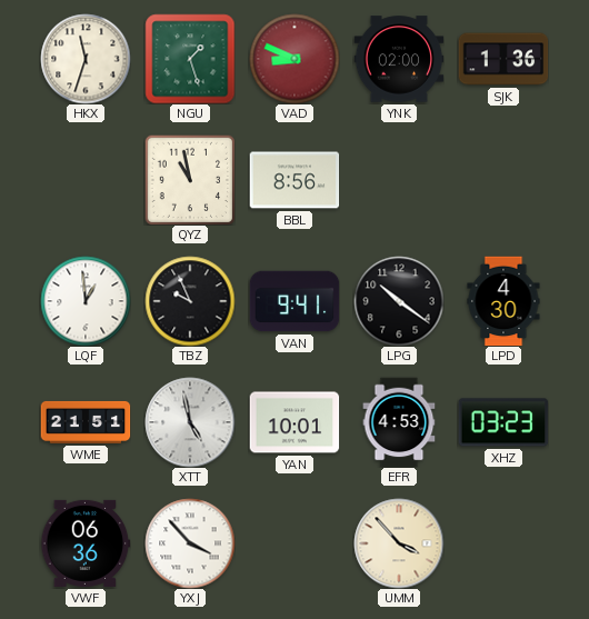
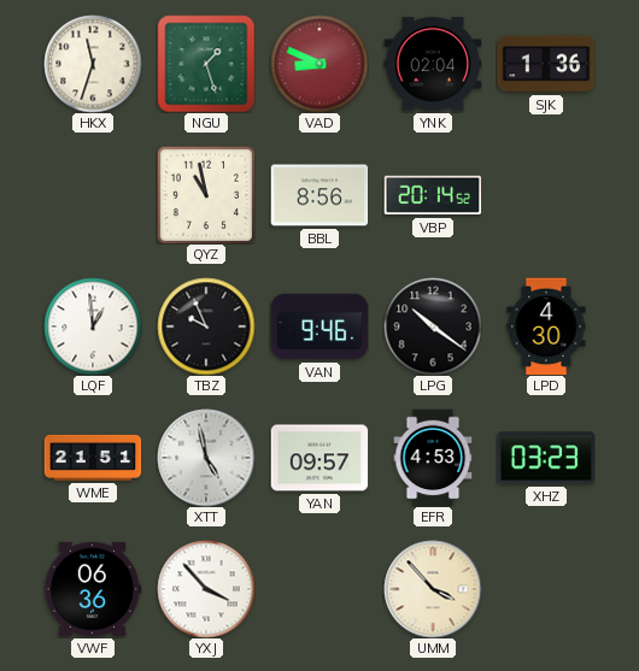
YNK: 02:00 -> 02:04
VBP: none -> 20:14
VAN: 9:41 -> 9:46
YAN: 10:01 -> 09:57
